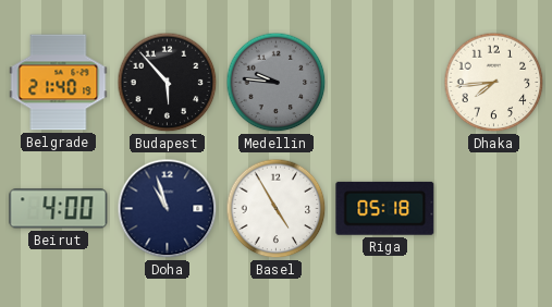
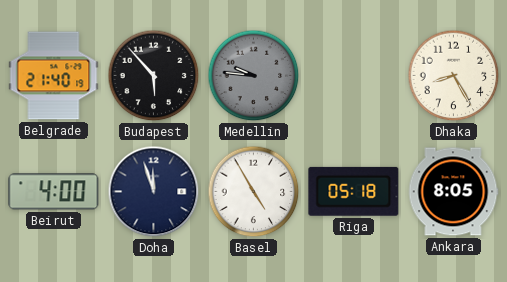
Dhaka: 7:44 -> 8:25
Doha: 10:57 -> 11:57
Ankara: none -> 8:05
